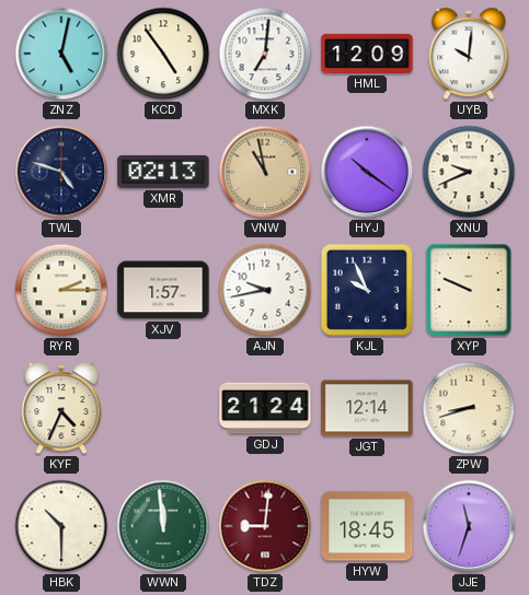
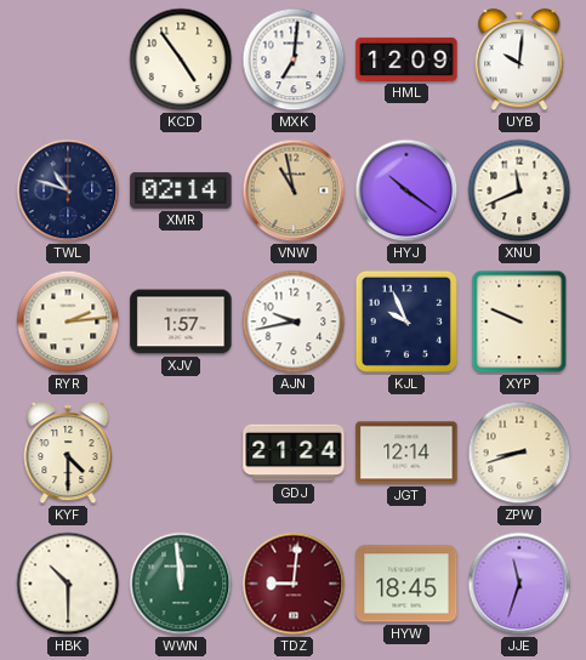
ZNZ: 5:02 -> none
TWL: 4:48 -> 10:48
XMR: 02:13 -> 02:14
XNU: 9:41 -> 11:41
RYR: 2:15 -> 2:14
KYF: 4:34 -> 4:30
